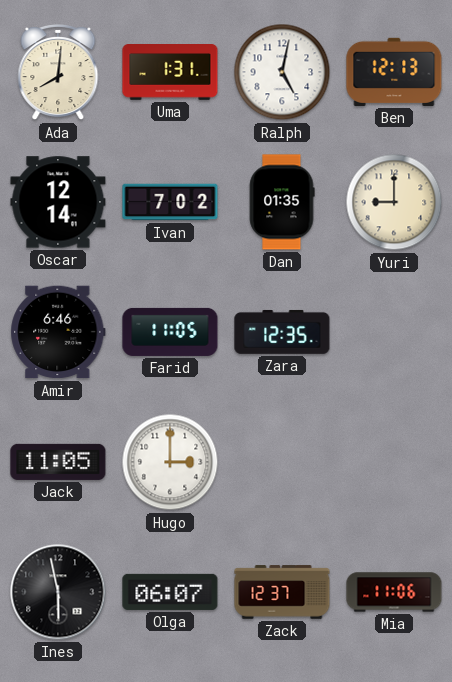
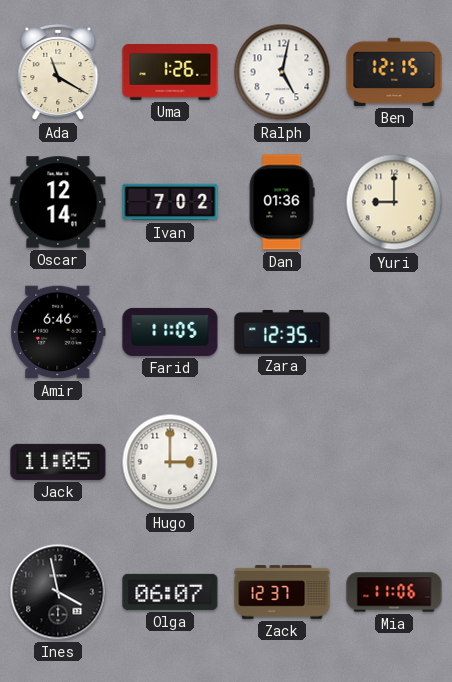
Ada: 8:01 -> 11:20
Uma: 1:31 -> 1:26
Ben: 12:13 -> 12:15
Dan: 01:35 -> 01:36
Ines: 5:58 -> 3:58
